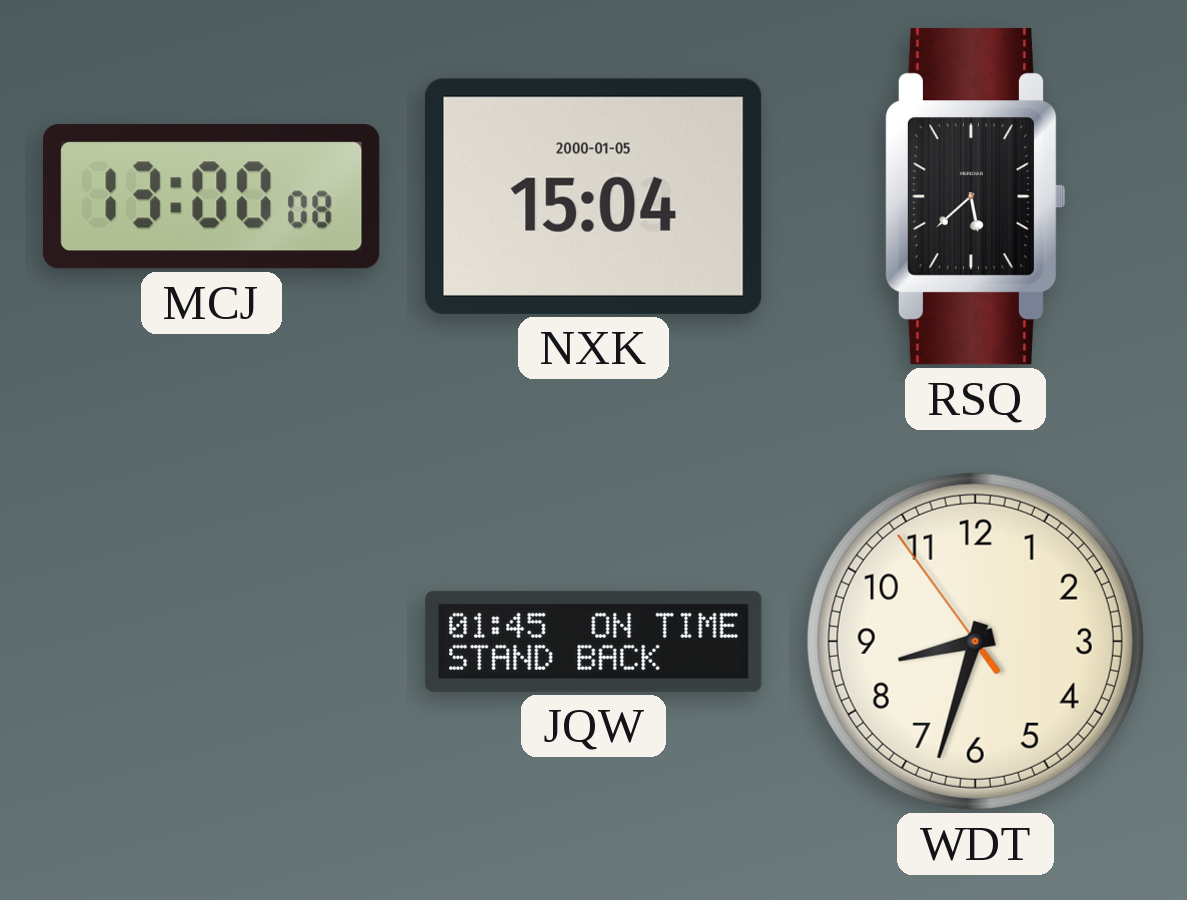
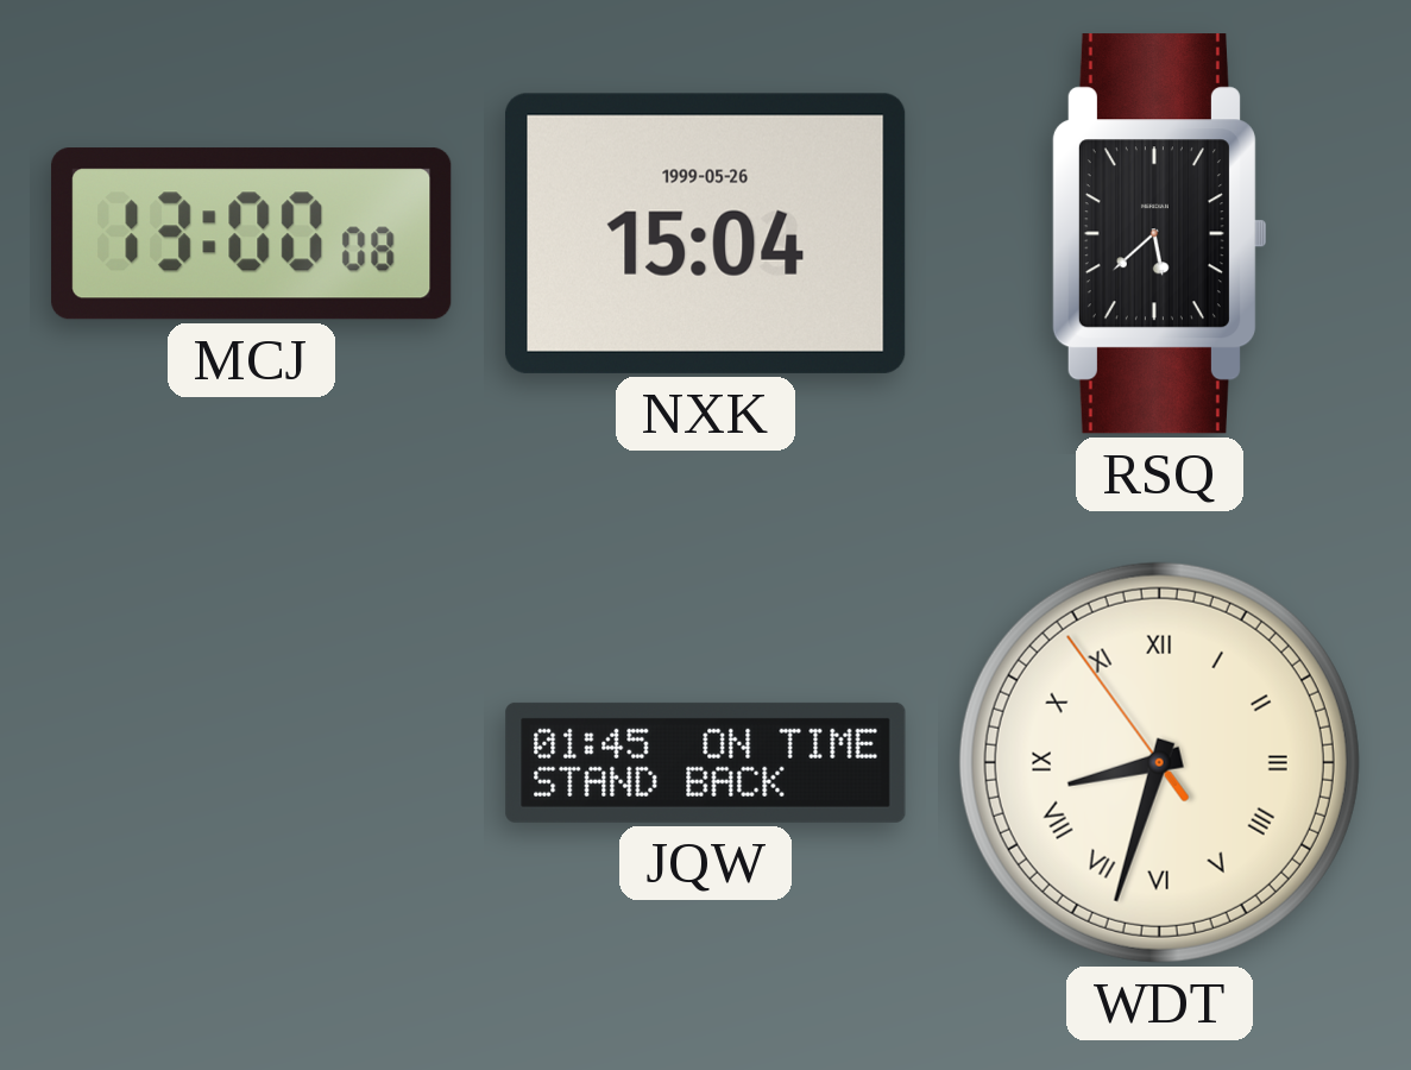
NXK date: 2000-01-05 -> 1999-05-26
WDT numerals: Arabic -> Roman
